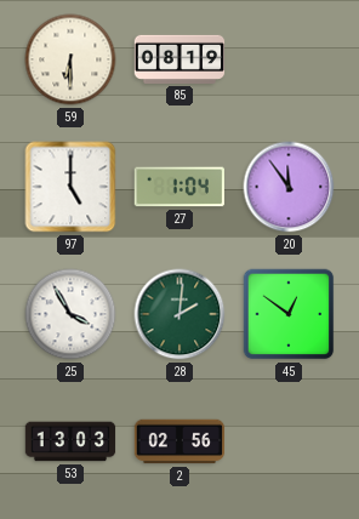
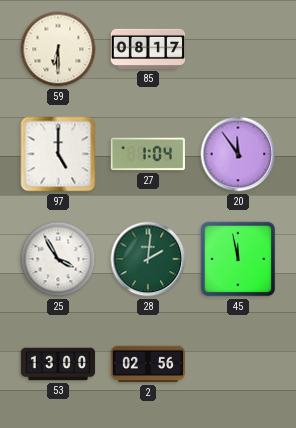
85: 08:19 -> 08:17
45: 12:51 -> 11:58
53: 13:03 -> 13:00
